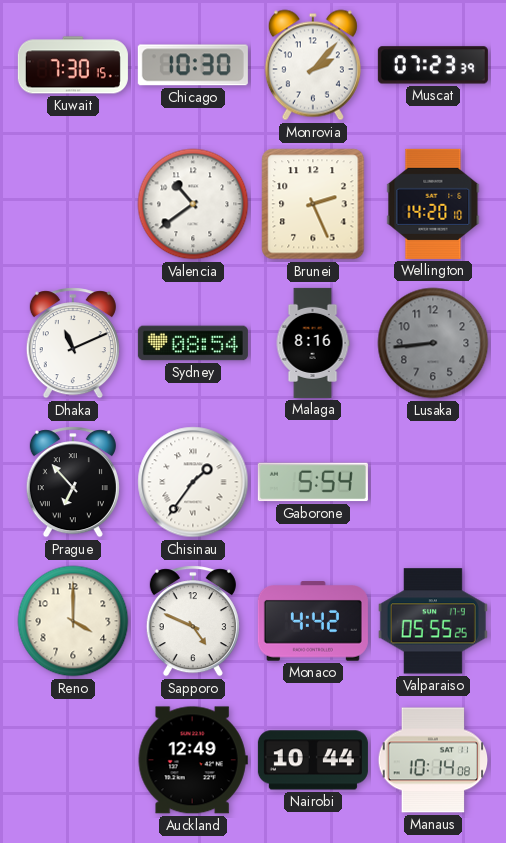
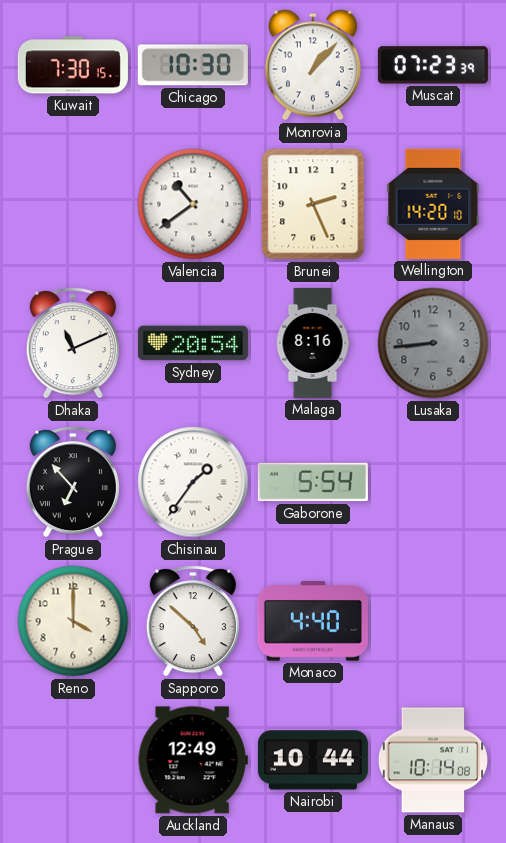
Monrovia: 2:07 -> 1:07
Sydney: 08:54 -> 20:54
Sapporo: 4:49 -> 4:52
Monaco: 4:42 -> 4:40
Valparaiso: 05:55 -> none
